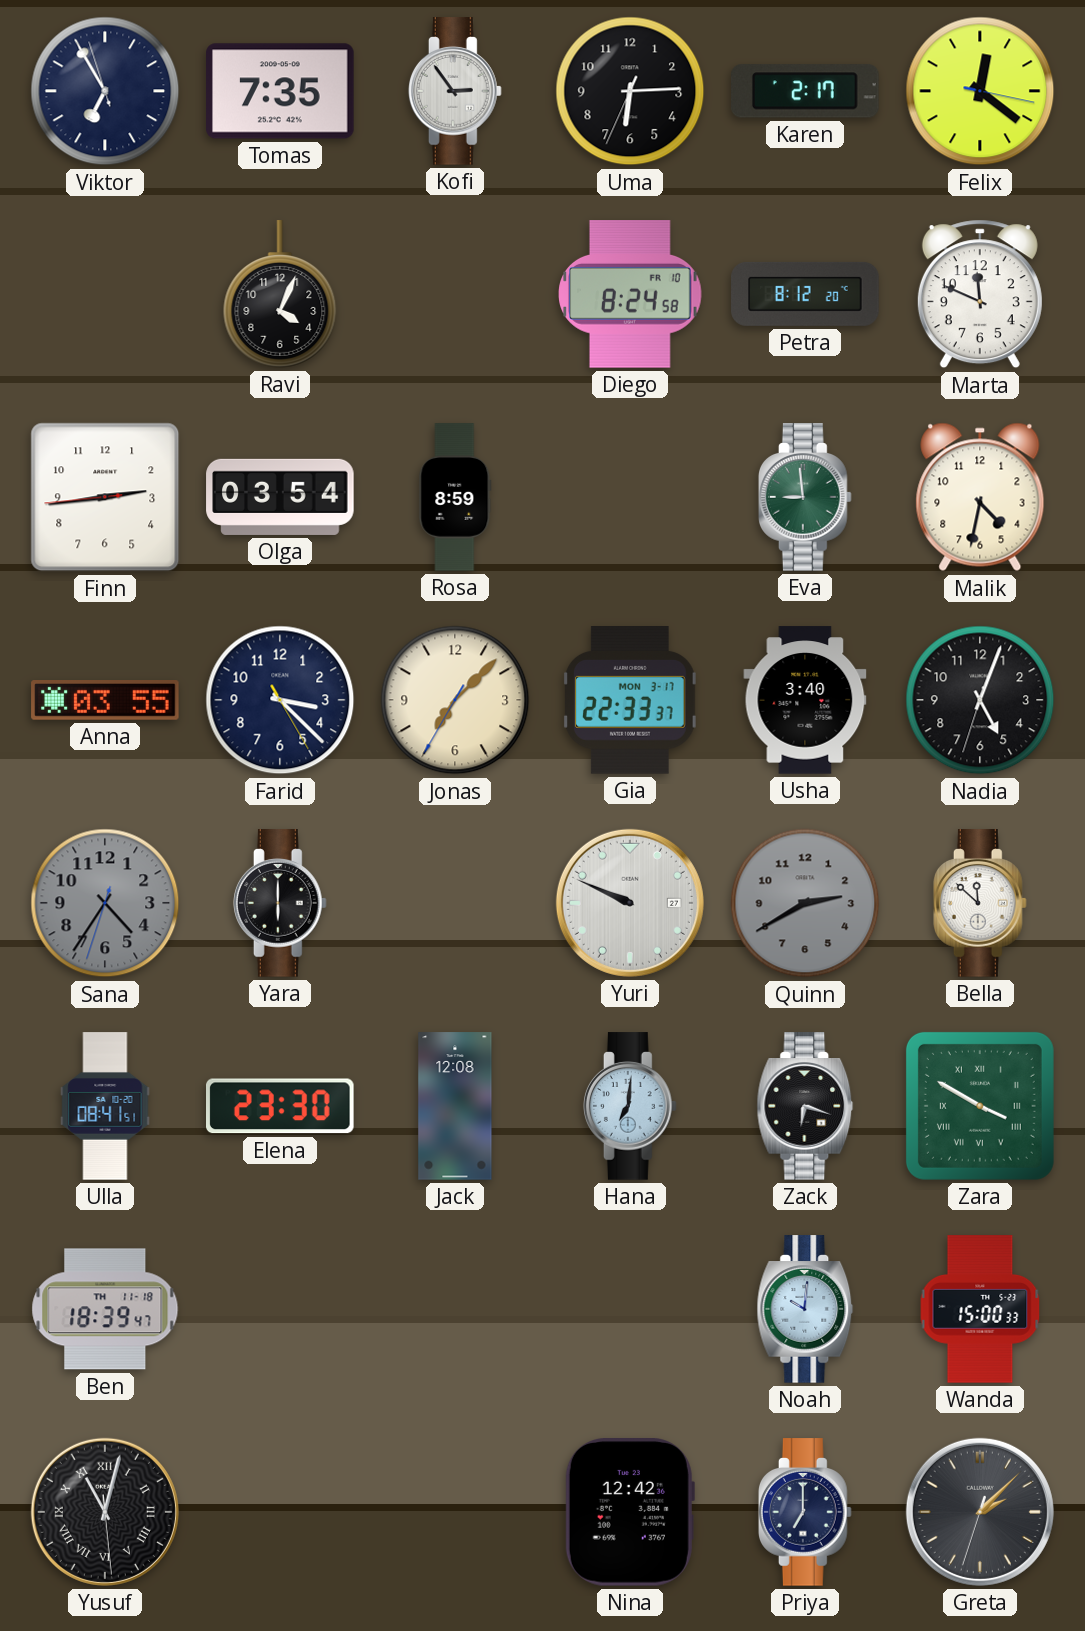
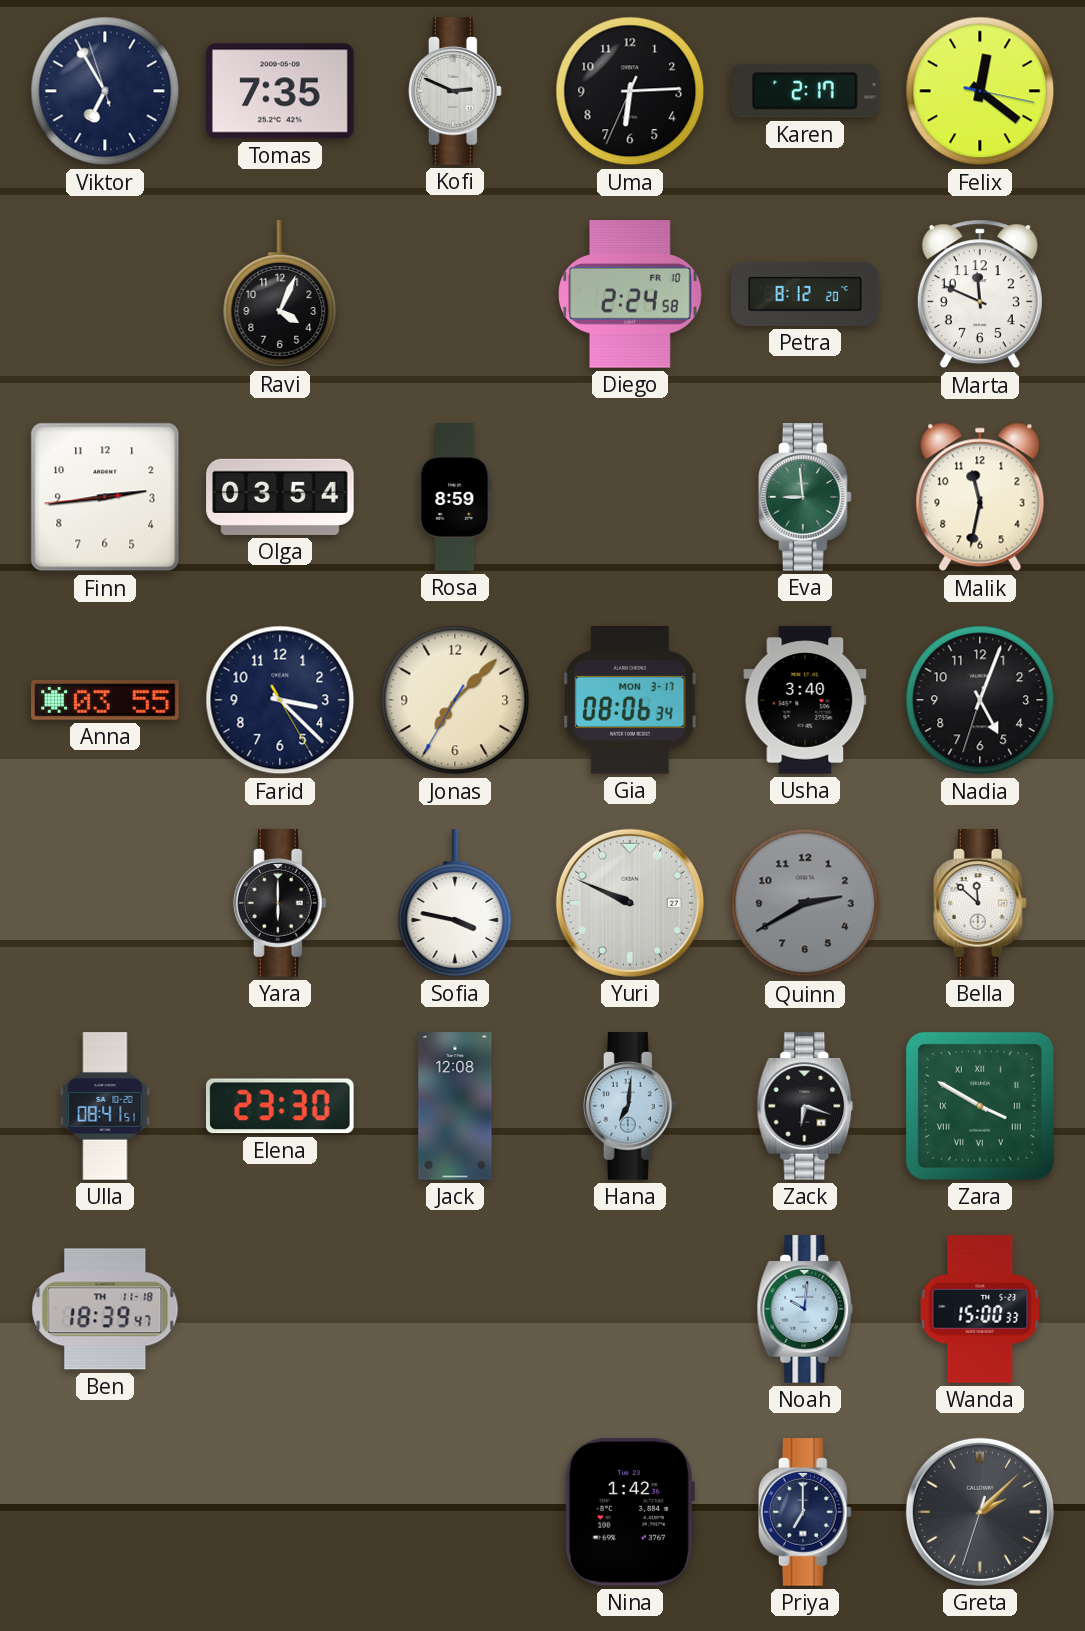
Kofi: 2:54 -> 2:49
Diego: 8:24 -> 2:24
Malik: 4:32 -> 11:32
Gia: 22:33 -> 08:06
Sana: 4:35 -> none
Sofia: none -> 3:47
Yusuf: 11:02 -> none
Nina: 12:42 -> 1:42
